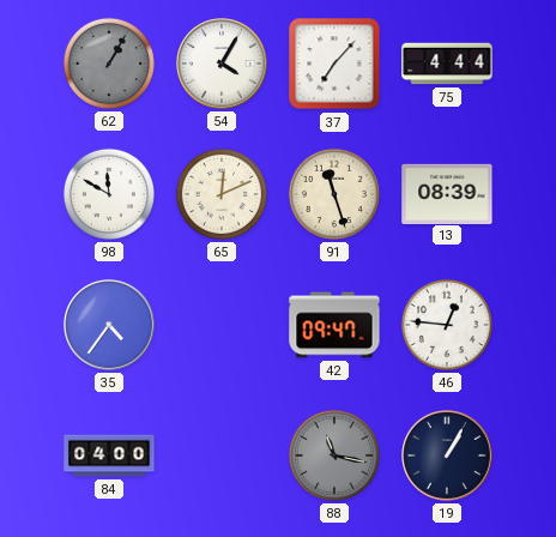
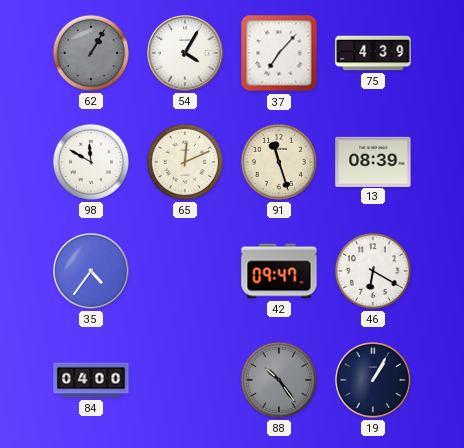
75: 4:44 -> 4:39
46: 12:46 -> 6:20
88: 11:17 -> 10:24
